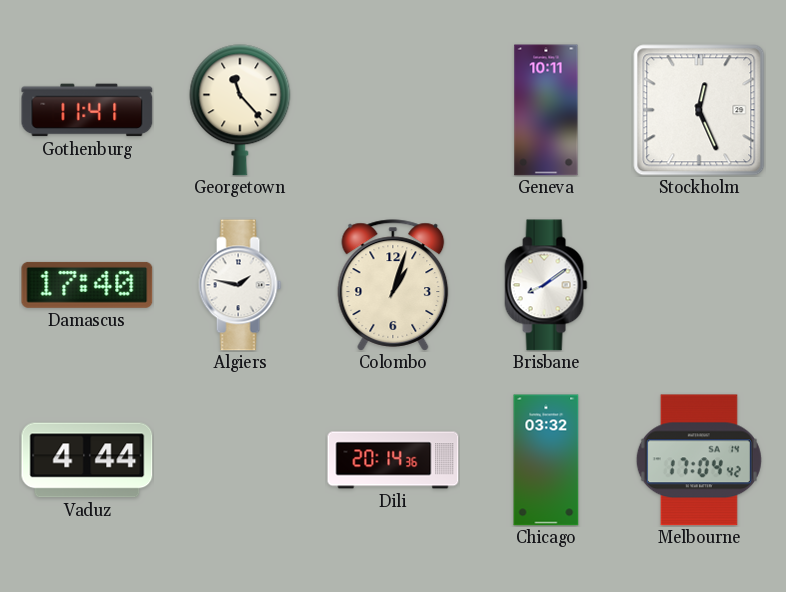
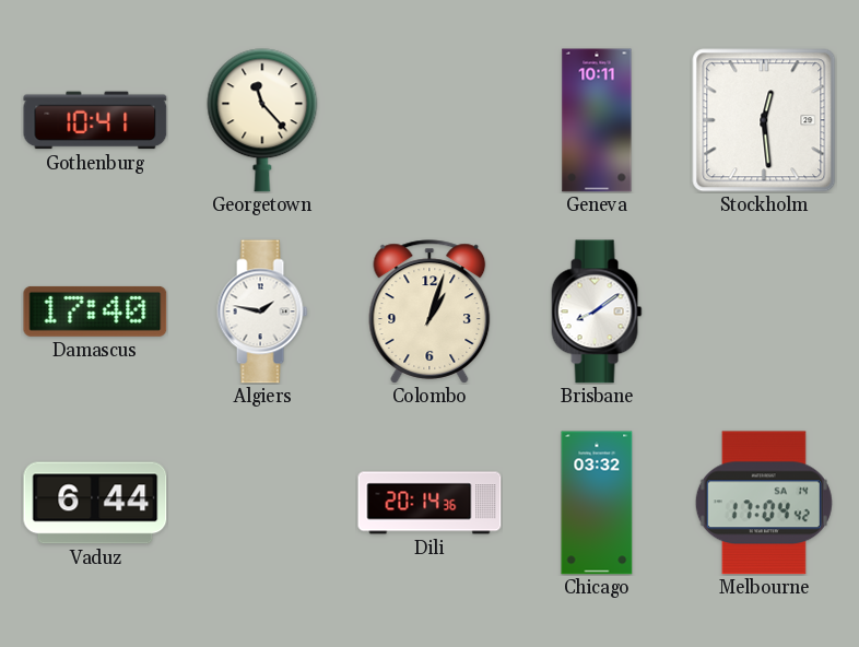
Gothenburg: 11:41 -> 10:41
Stockholm: 12:26 -> 12:29
Vaduz: 4:44 -> 6:44
